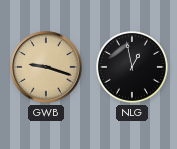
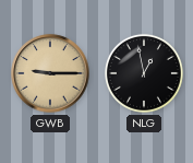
GWB: 9:18 -> 9:15
